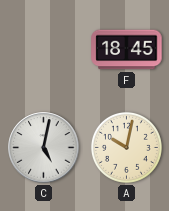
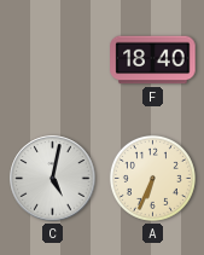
F: 18:45 -> 18:40
A: 10:02 -> 6:34
